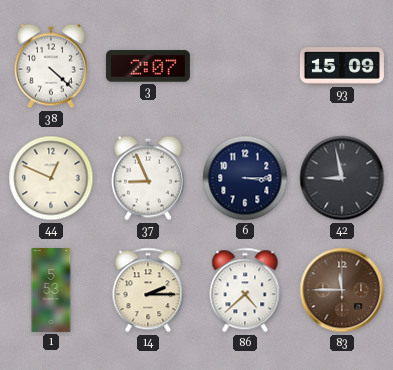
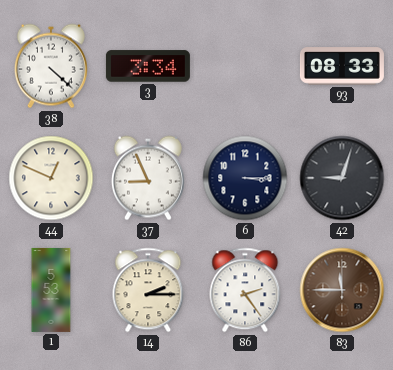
3: 2:07 -> 3:34
93: 15:09 -> 08:33
42: 8:58 -> 9:03
86: 4:38 -> 2:24
